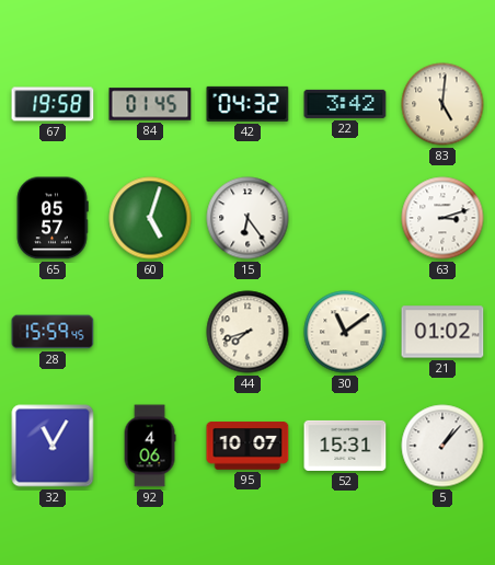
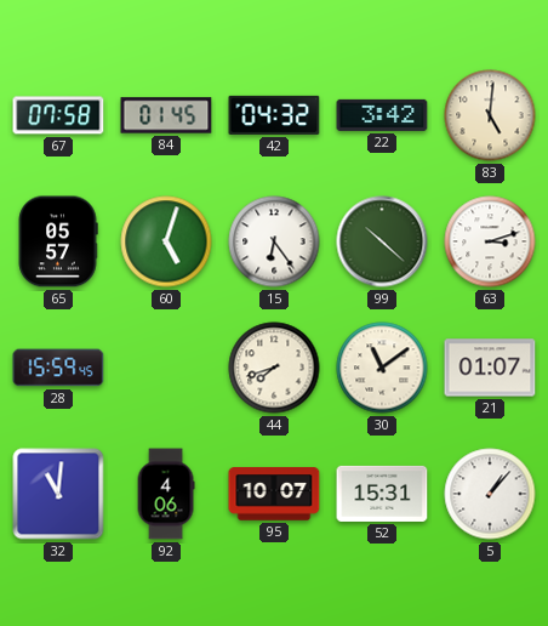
67: 19:58 -> 07:58
99: none -> 10:22
21: 01:02 -> 01:07
32: 11:05 -> 11:01
